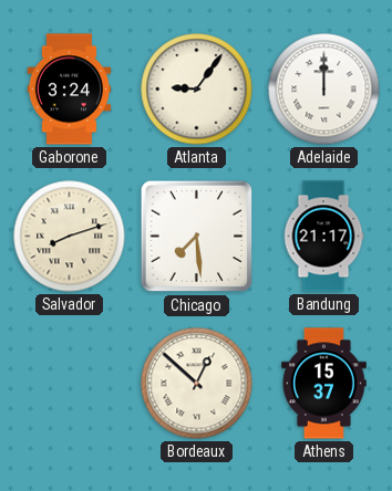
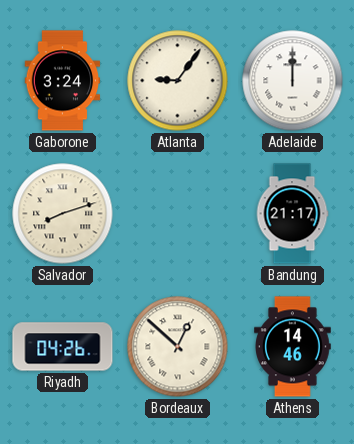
Chicago: 7:29 -> none
Riyadh: none -> 04:26
Athens: 15:37 -> 14:46
